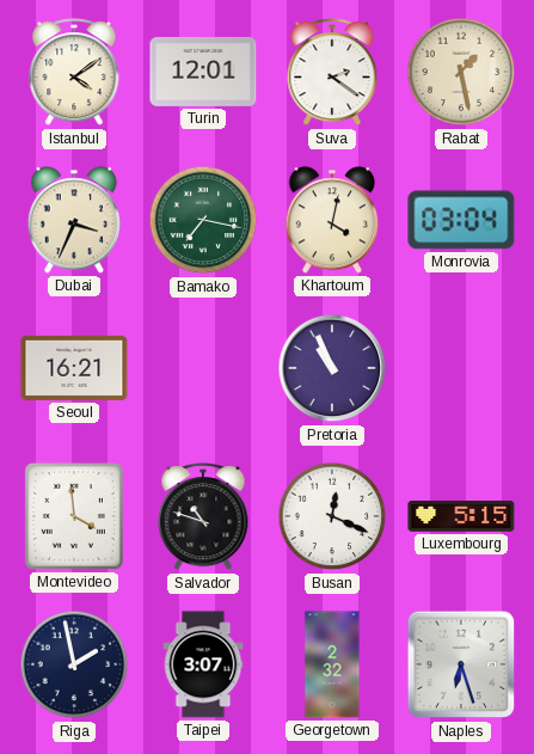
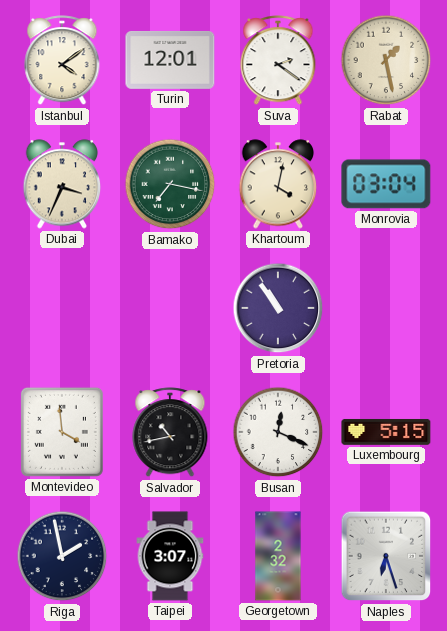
Seoul: 16:21 -> none
Pretoria: 10:56 -> 10:54
Salvador: 10:48 -> 10:43
